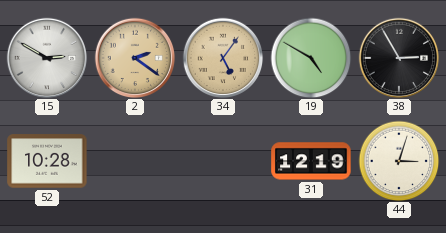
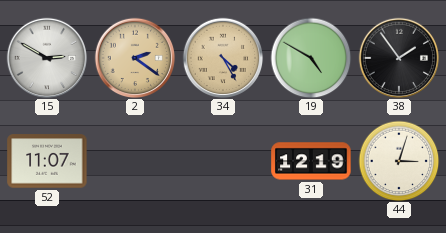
34: 5:06 -> 4:25
38: 2:55 -> 1:54
52: 10:28 -> 11:07
